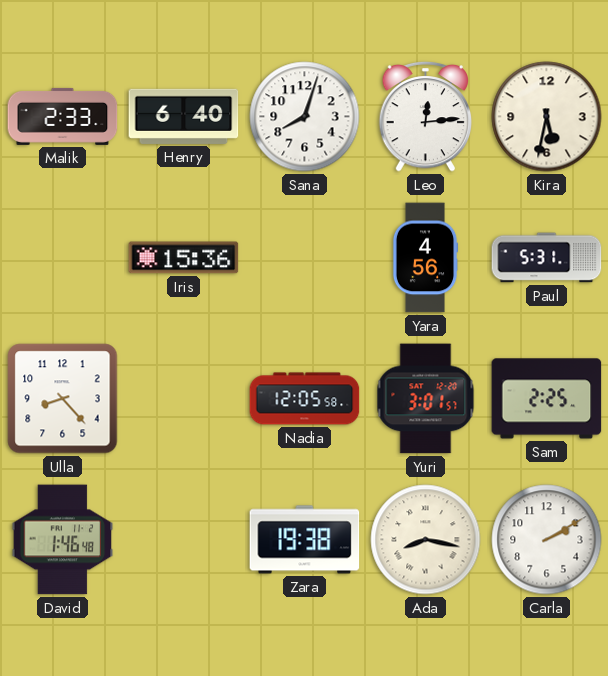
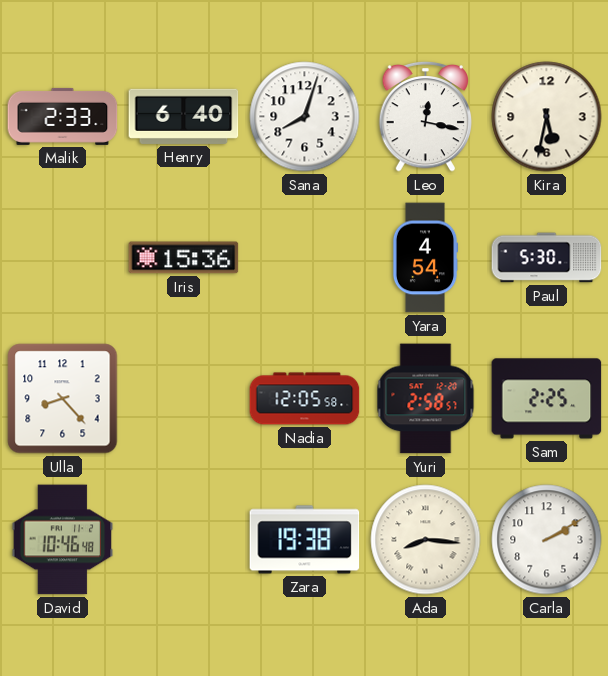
Leo: 12:14 -> 12:17
Yara: 4:56 -> 4:54
Paul: 5:31 -> 5:30
Yuri: 3:01 -> 2:58
David: 1:46 -> 10:46
Ada: 8:17 -> 8:16
